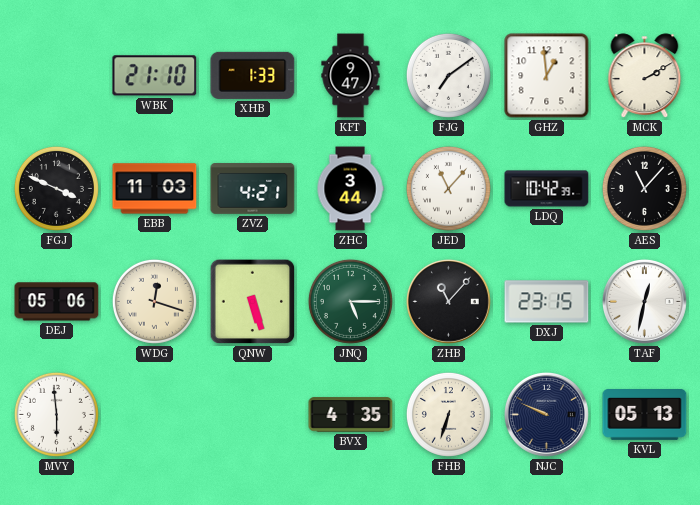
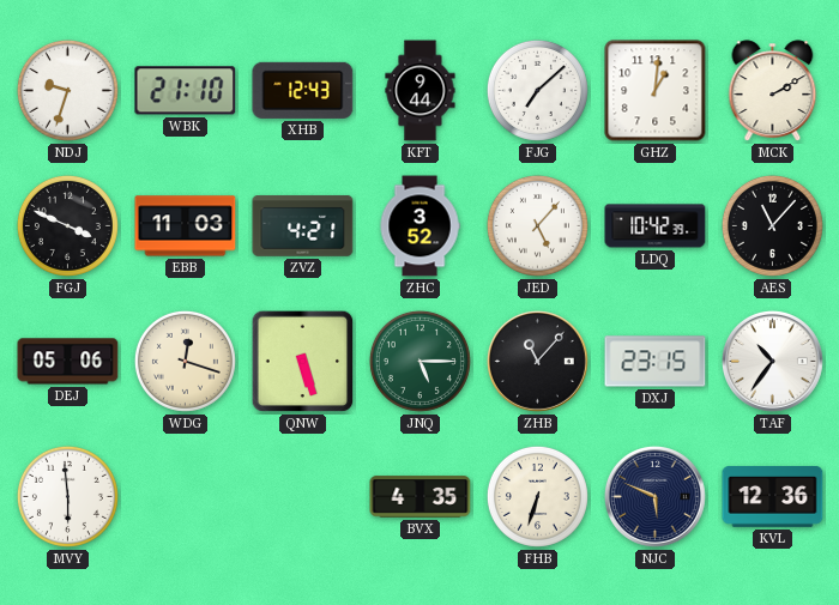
NDJ: none -> 9:33
XHB: 1:33 -> 12:43
KFT: 9:47 -> 9:44
FJG: 7:09 -> 7:08
GHZ: 12:59 -> 1:01
ZHC: 3:44 -> 3:52
JED: 11:07 -> 5:07
TAF: 12:32 -> 10:36
NJC: 9:49 -> 5:49
KVL: 05:13 -> 12:36
